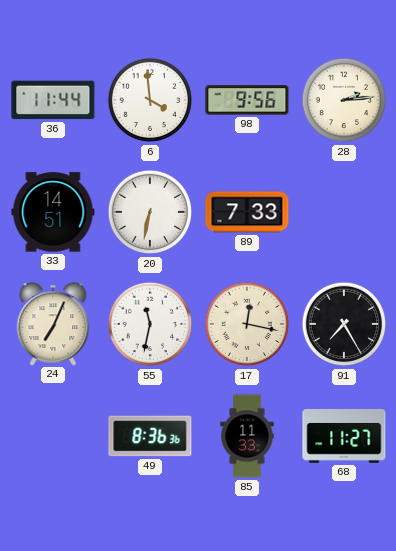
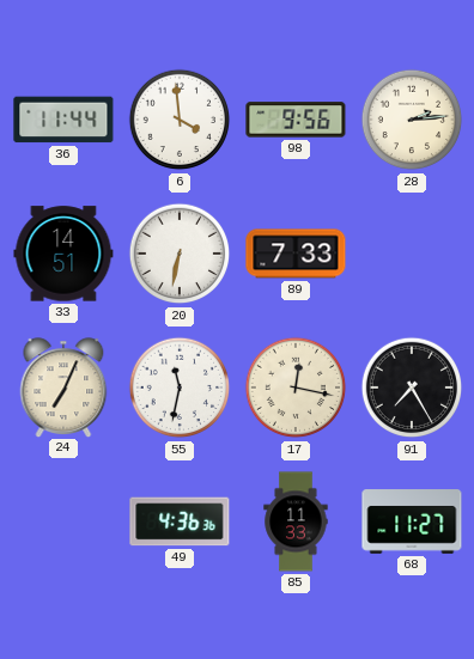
49: 8:36 -> 4:36
